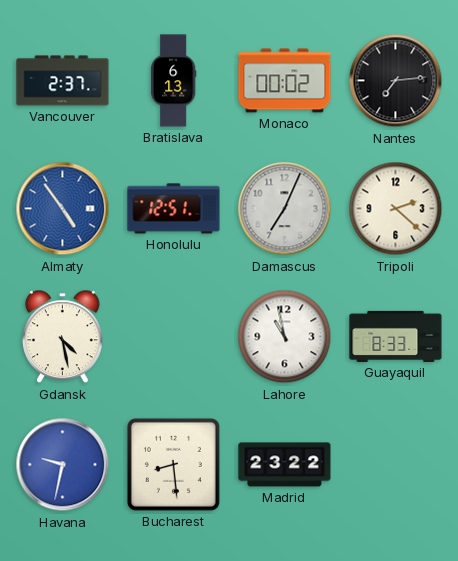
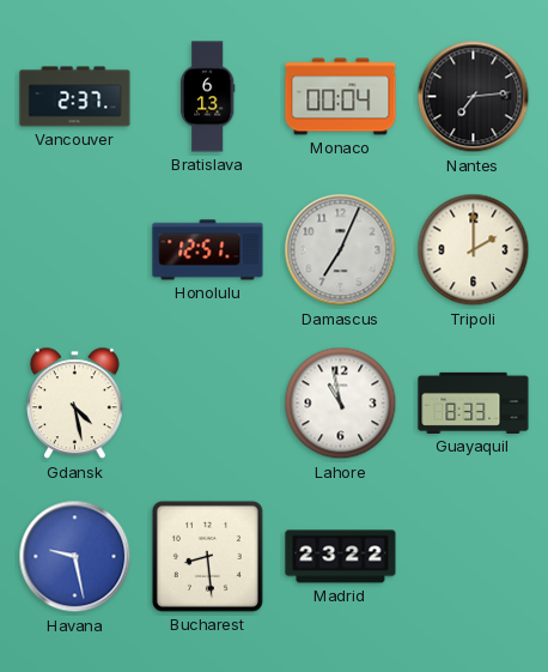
Monaco: 00:02 -> 00:04
Almaty: 4:54 -> none
Tripoli: 2:22 -> 2:00
Havana: 9:32 -> 9:28
